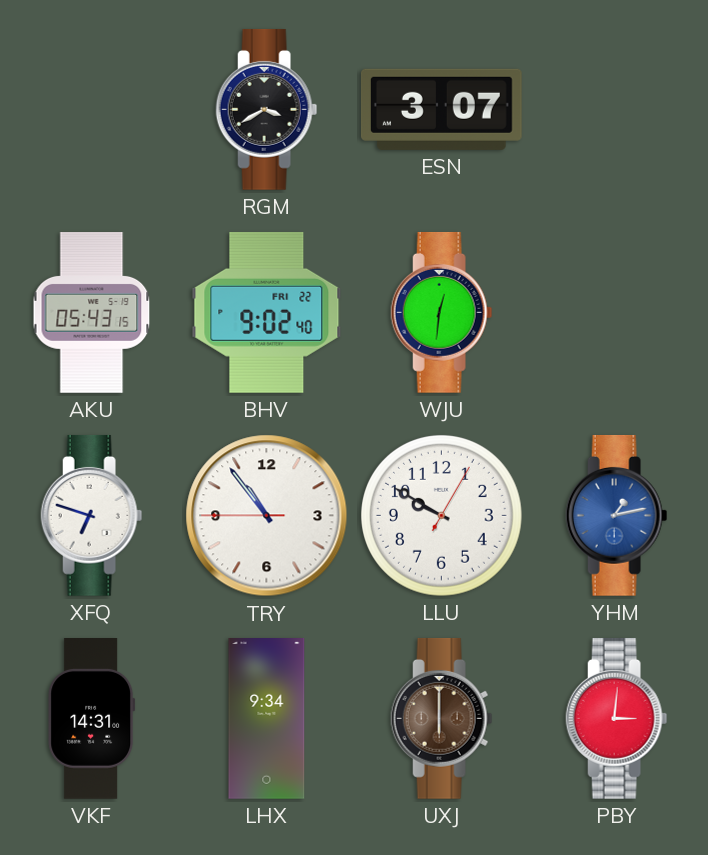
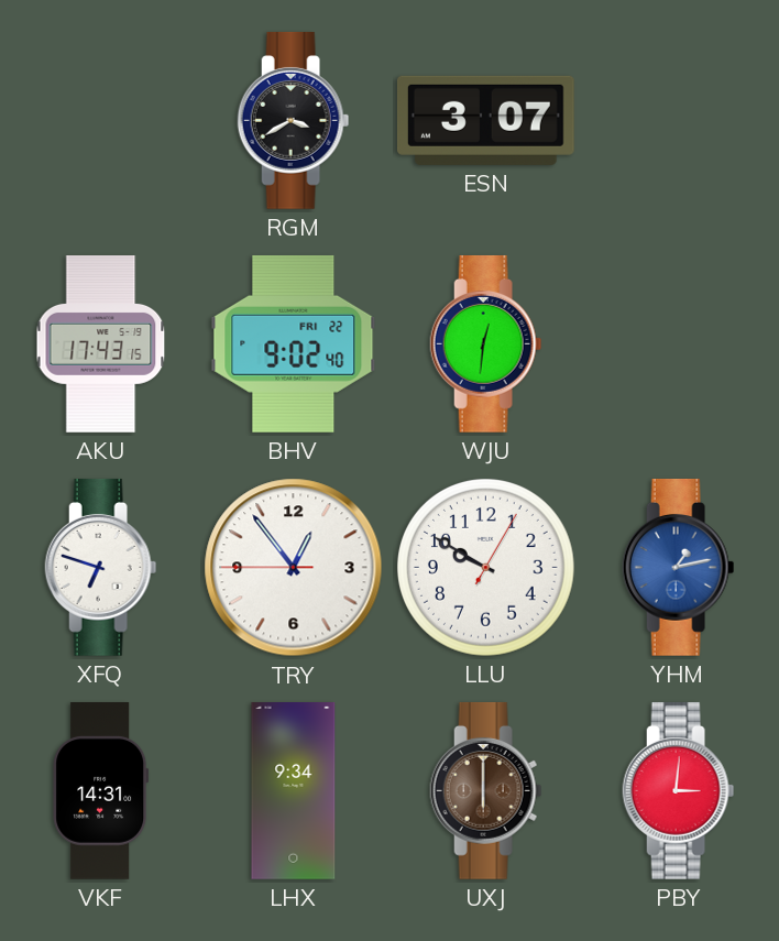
AKU: 05:43 -> 17:43
TRY: 10:53 -> 12:53
